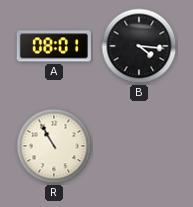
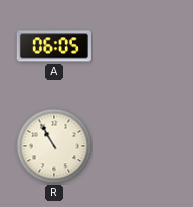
A: 08:01 -> 06:05
B: 4:16 -> none
